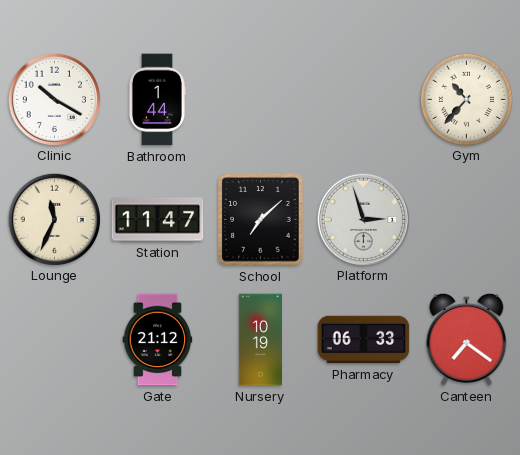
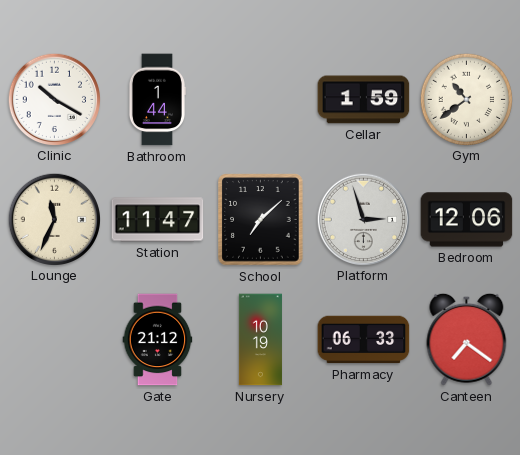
Cellar: none -> 1:59
Gym: 10:37 -> 10:39
Bedroom: none -> 12:06
